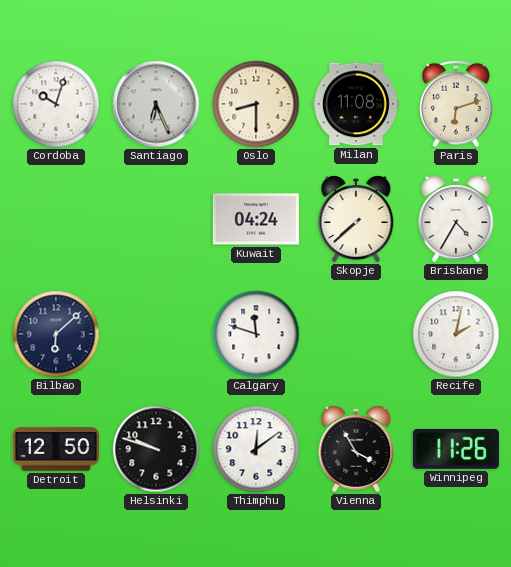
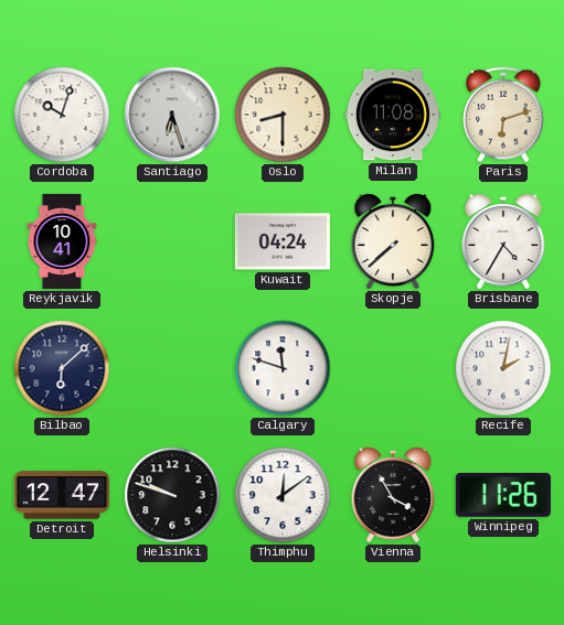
Santiago: 6:26 -> 6:27
Reykjavik: none -> 10:41
Detroit: 12:50 -> 12:47
